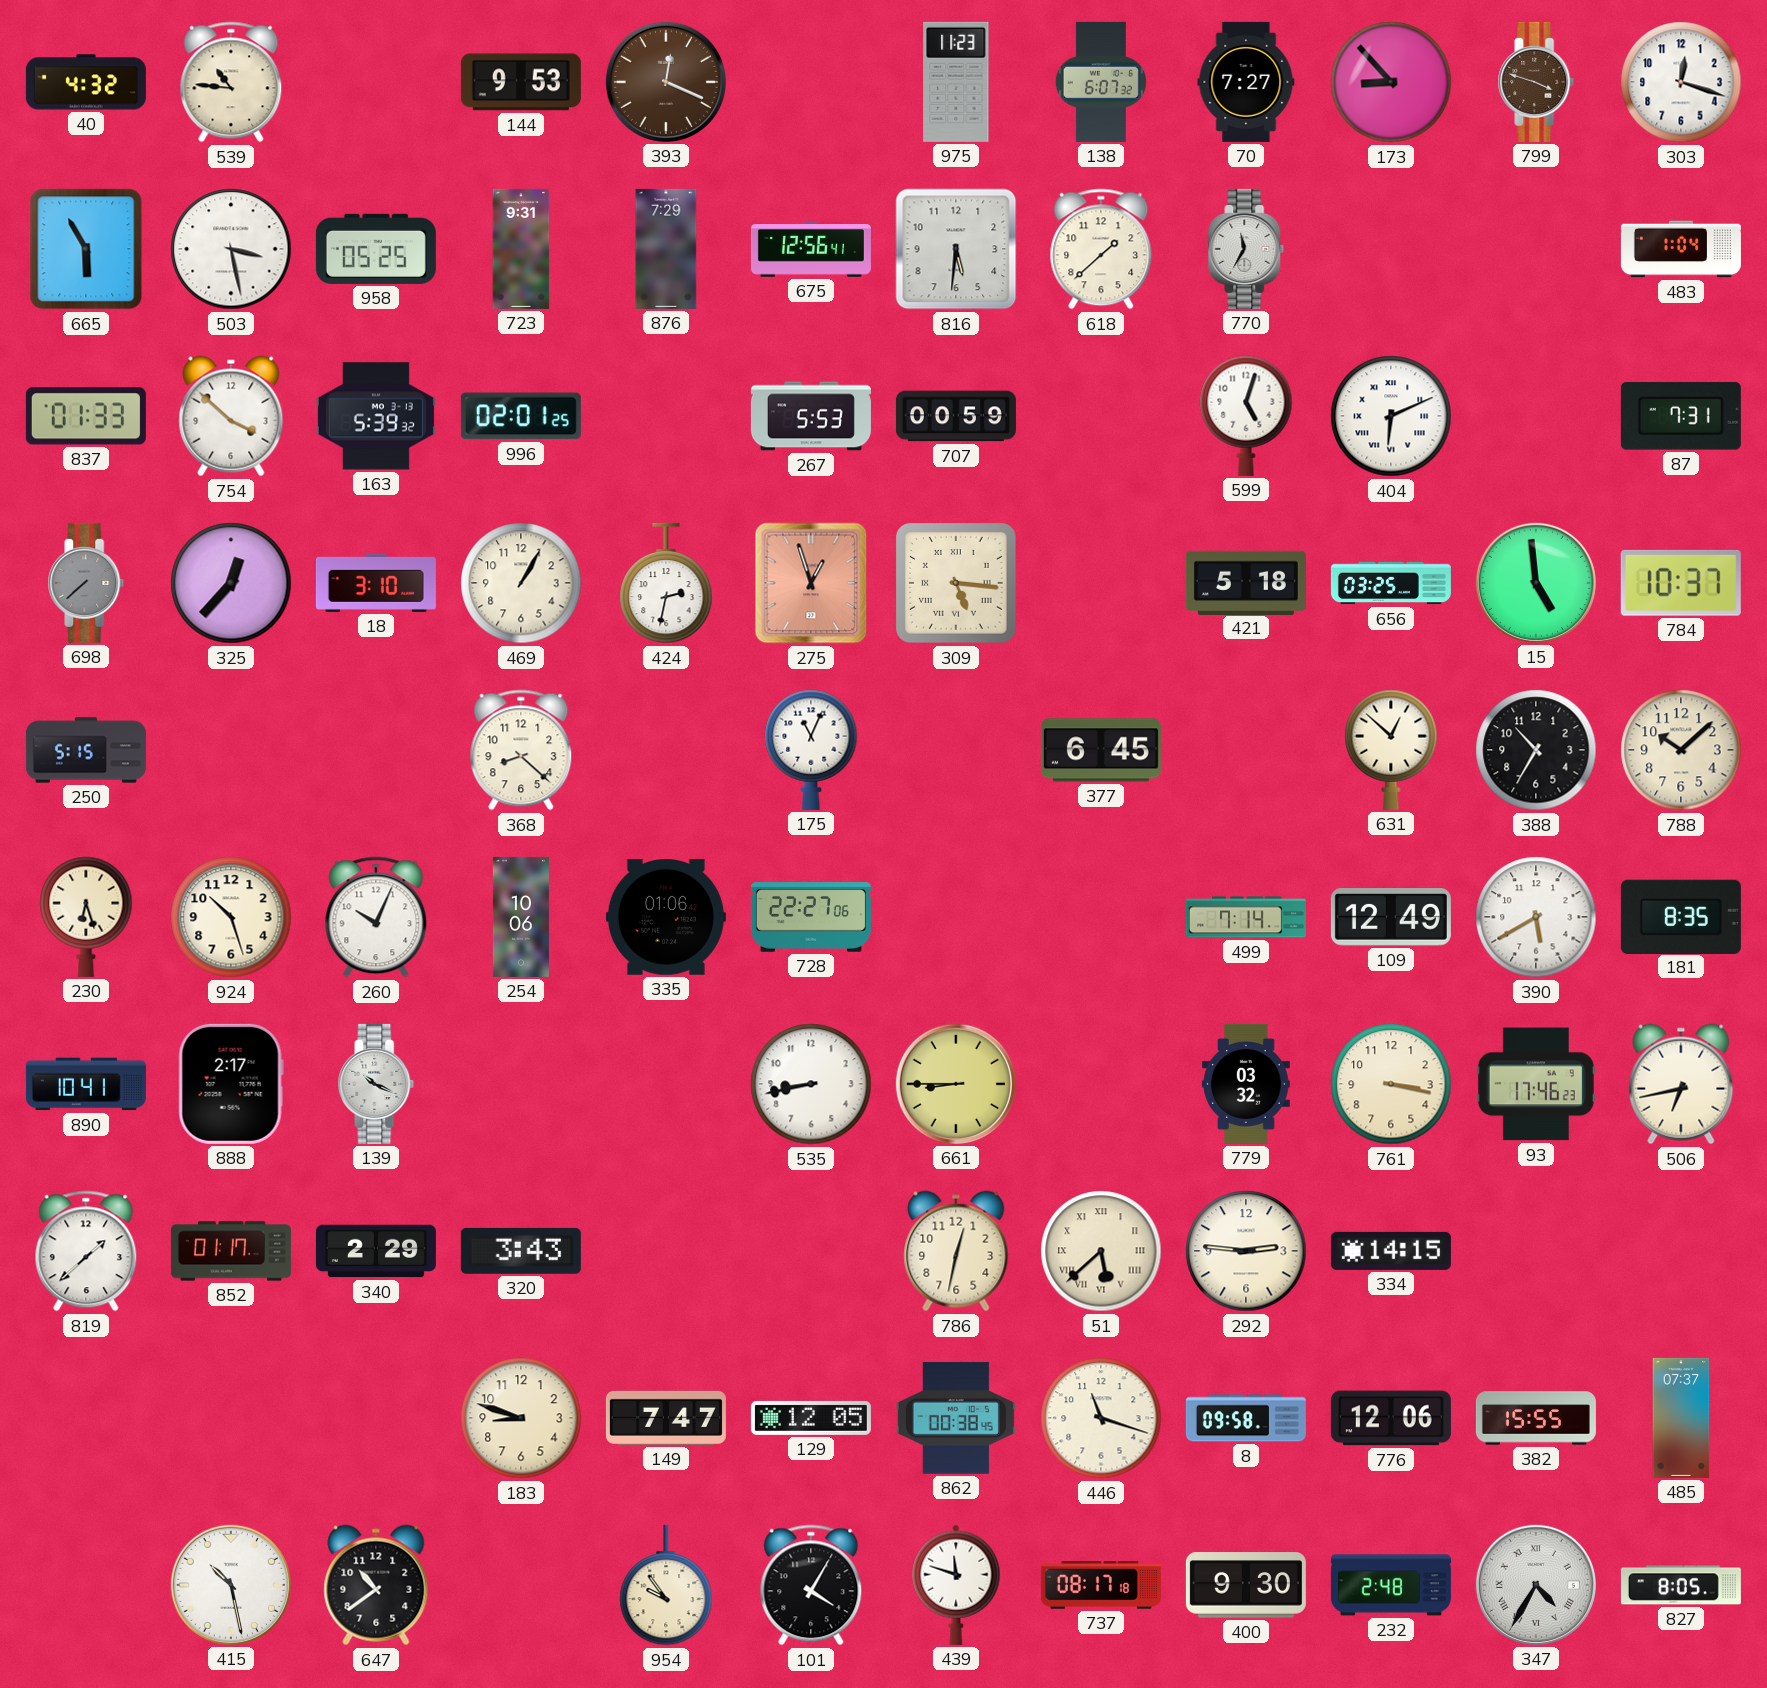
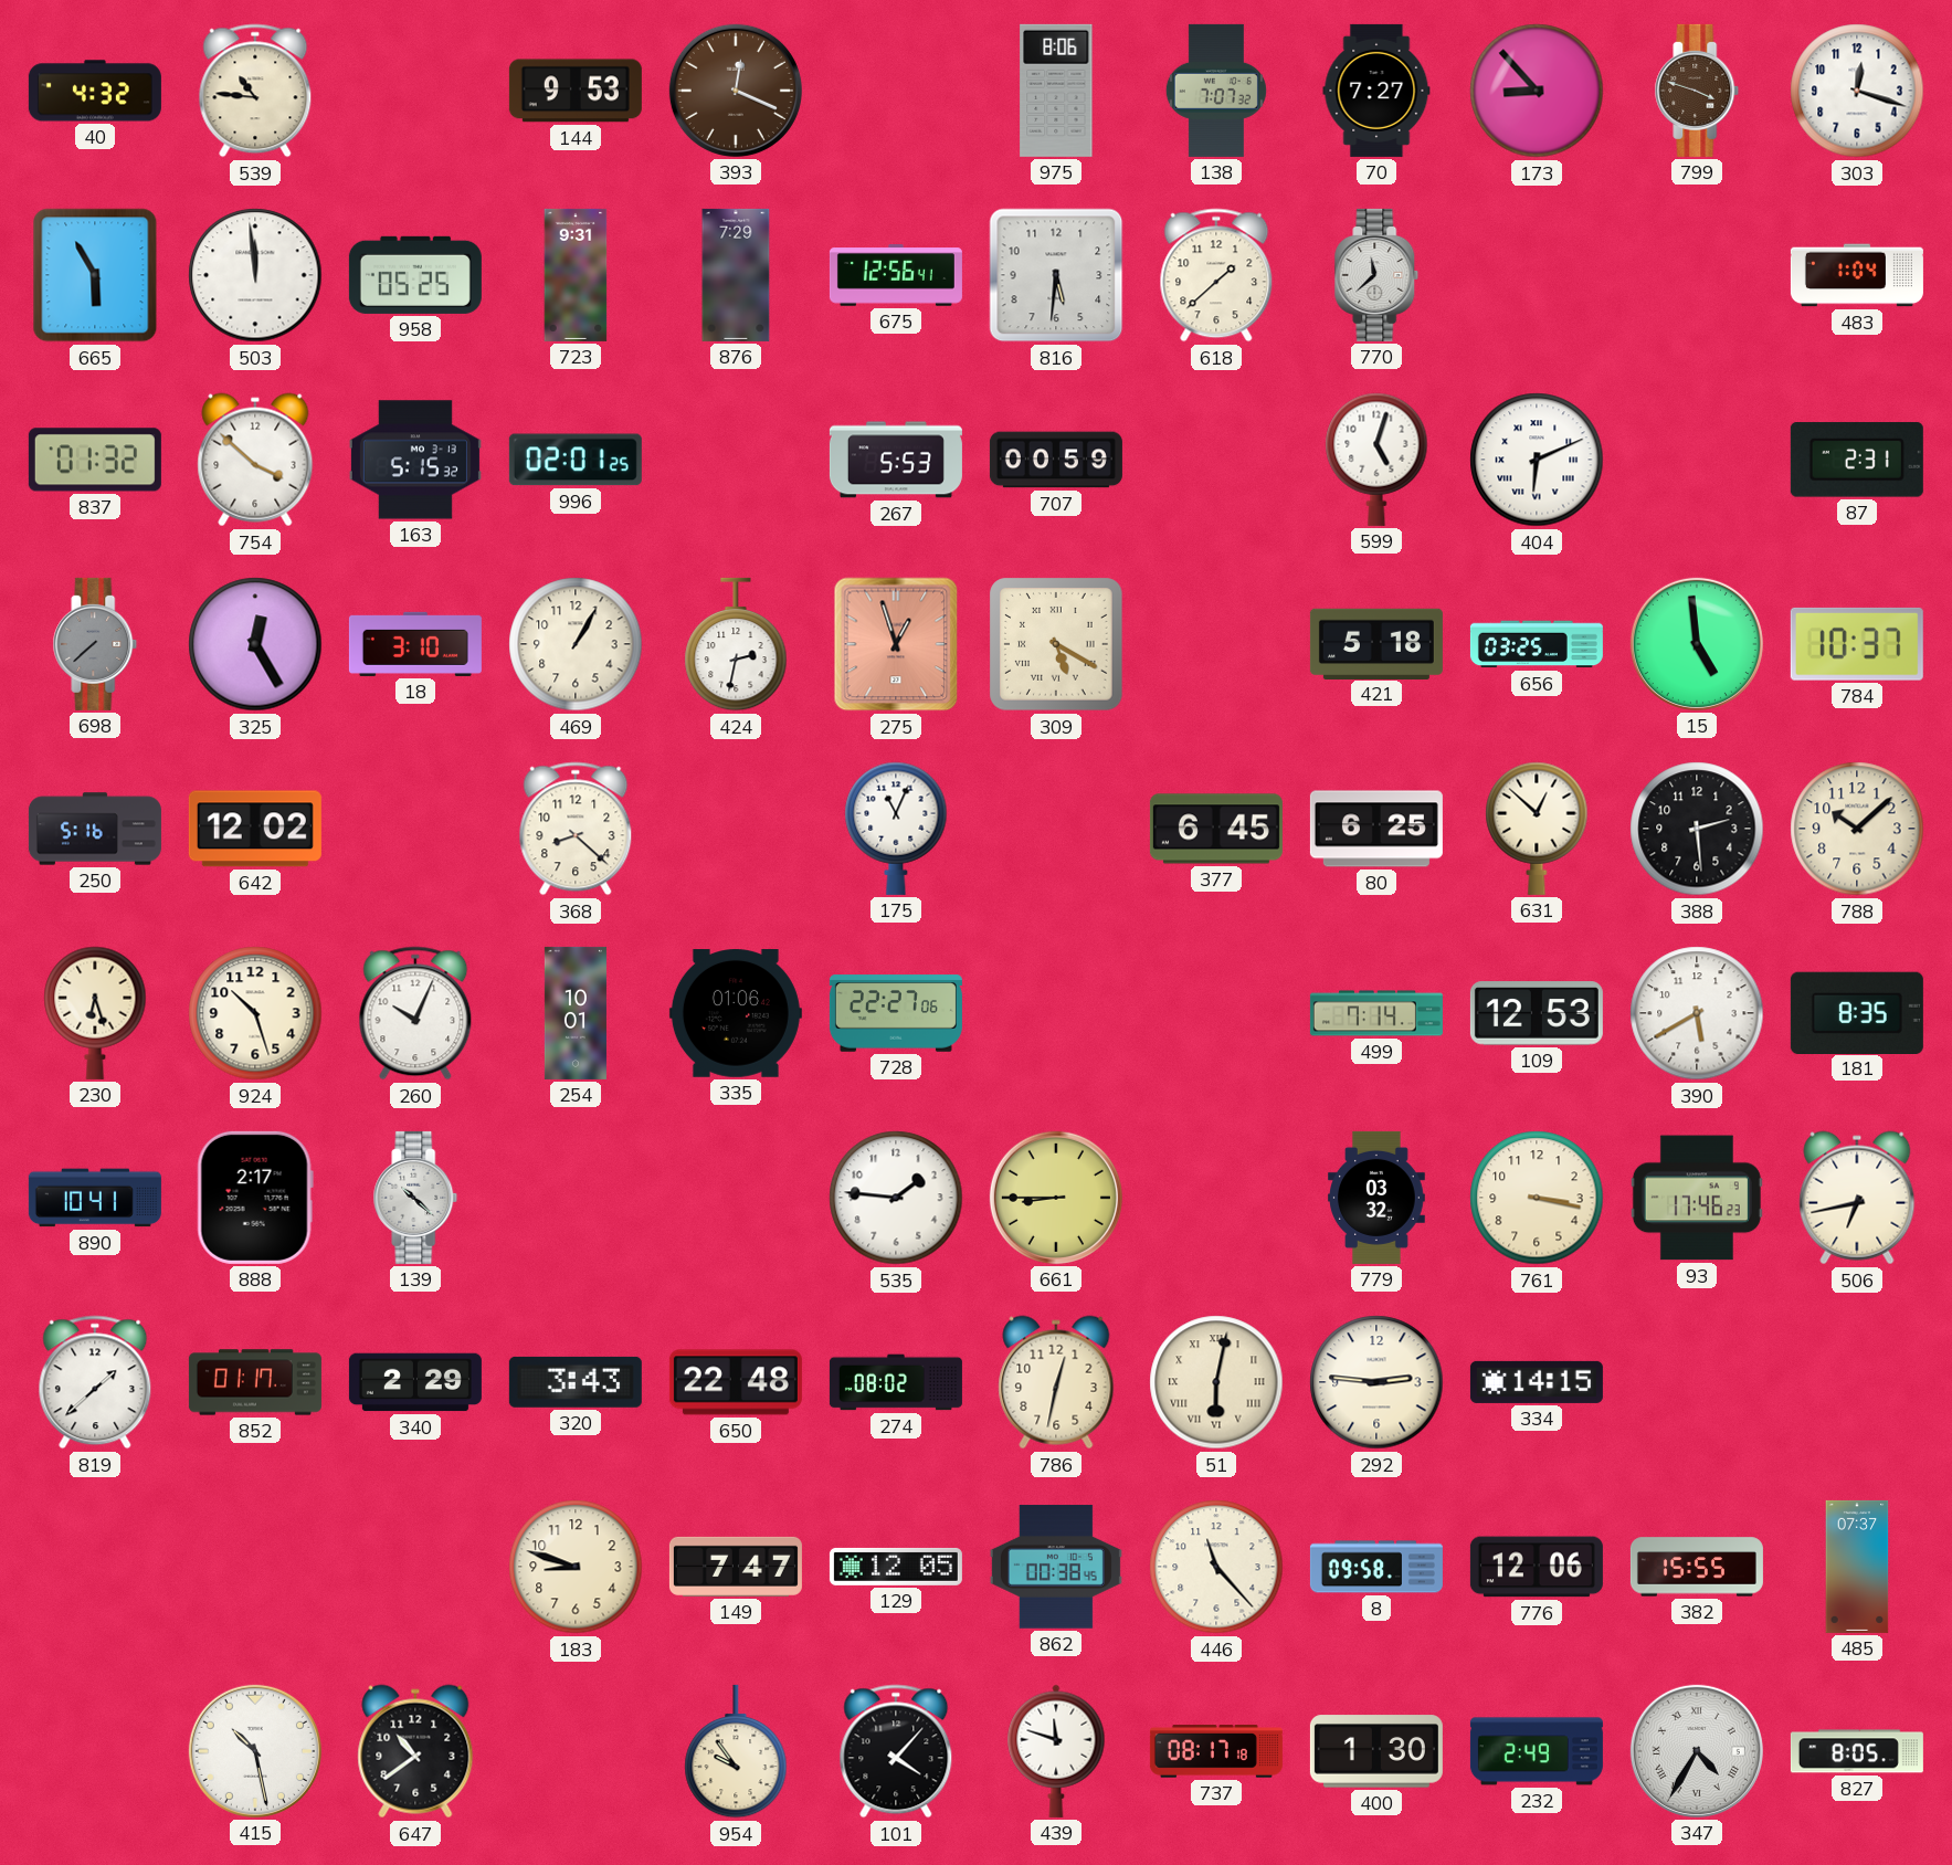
975: 11:23 -> 8:06
138: 6:07 -> 7:07
503: 3:28 -> 11:59
770: 11:35 -> 11:38
837: 01:33 -> 01:32
163: 5:39 -> 5:15
87: 7:31 -> 2:31
325: 12:37 -> 12:25
309: 5:16 -> 5:20
250: 5:15 -> 5:16
642: none -> 12:02
80: none -> 6:25
388: 10:35 -> 2:29
254: 10:06 -> 10:01
109: 12:49 -> 12:53
139: 10:19 -> 10:22
535: 8:43 -> 1:46
650: none -> 22:48
274: none -> 08:02
51: 5:38 -> 6:02
446: 11:18 -> 11:23
101: 4:05 -> 4:07
400: 9:30 -> 1:30
232: 2:48 -> 2:49
